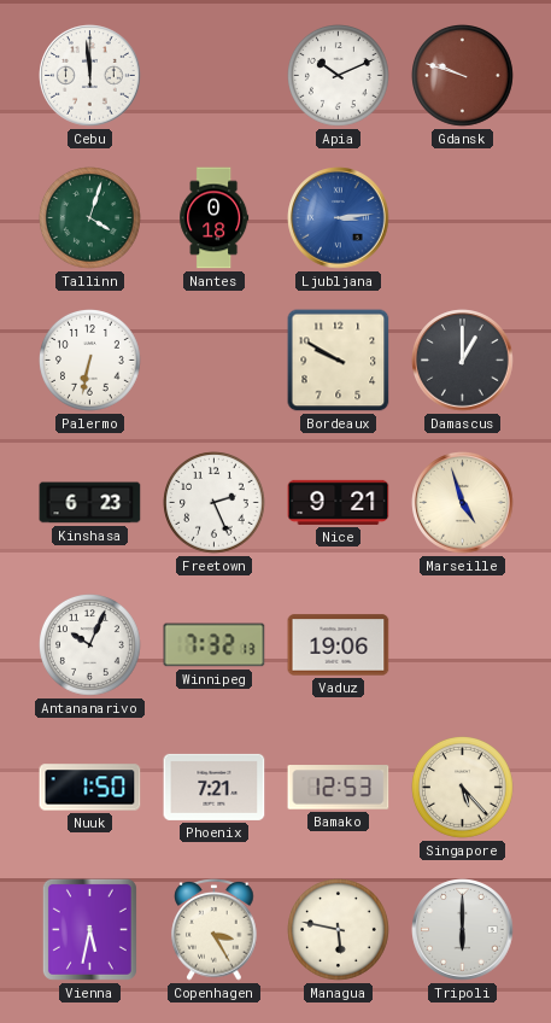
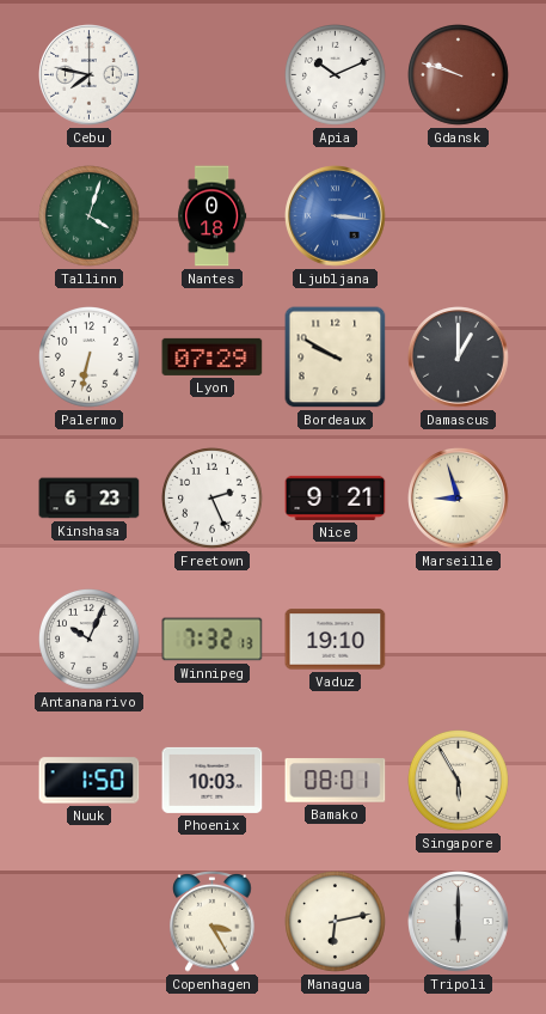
Cebu: 11:59 -> 7:47
Ljubljana: 3:14 -> 3:16
Lyon: none -> 07:29
Marseille: 4:57 -> 8:57
Vaduz: 19:06 -> 19:10
Phoenix: 7:21 -> 10:03
Bamako: 12:53 -> 08:01
Singapore: 5:23 -> 5:55
Vienna: 5:32 -> none
Managua: 5:47 -> 6:13
